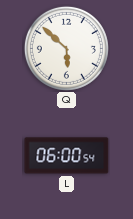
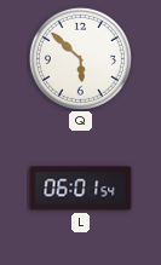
L: 06:00 -> 06:01
